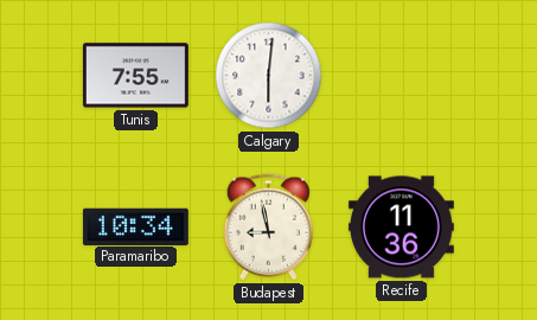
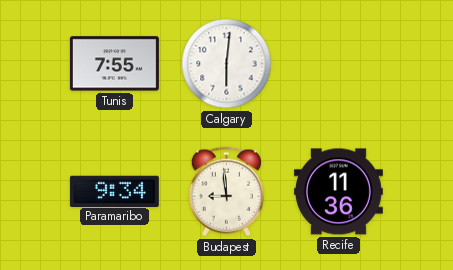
Paramaribo: 10:34 -> 9:34
Budapest: 8:58 -> 8:59
